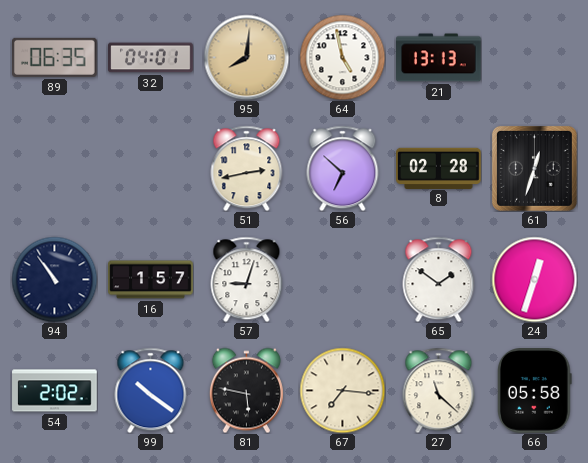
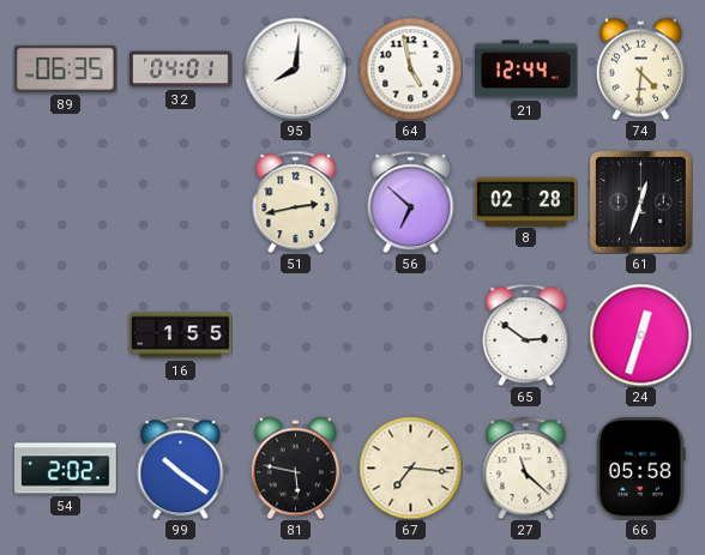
95 dial: champagne -> white
21: 13:13 -> 12:44
74: none -> 4:31
94: 10:54 -> none
16: 1:57 -> 1:55
57: 9:03 -> none
65: 1:51 -> 2:51
